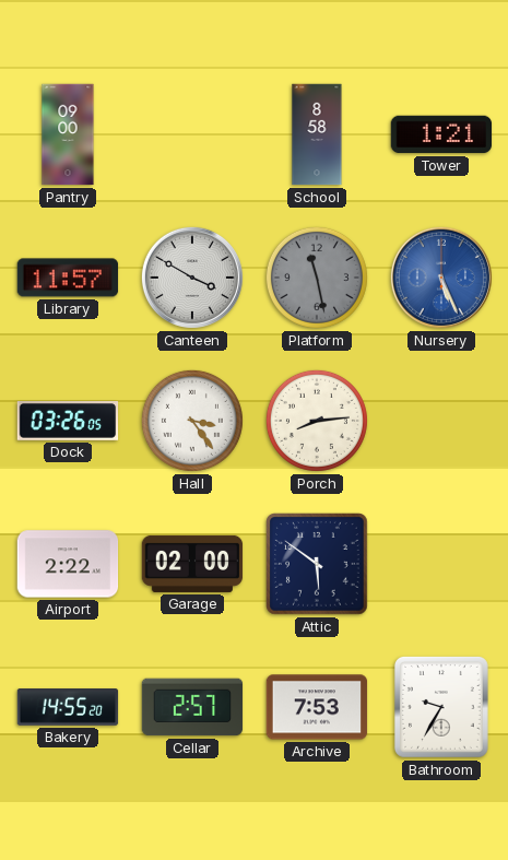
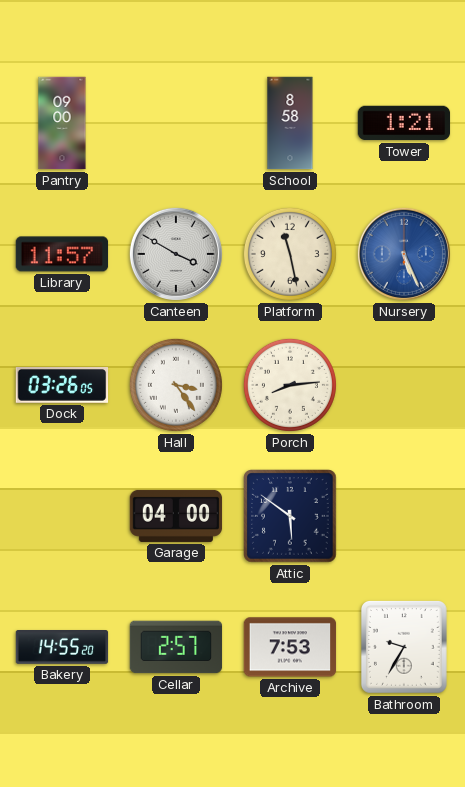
Platform dial: grey -> cream
Airport: 2:22 -> none
Garage: 02:00 -> 04:00
